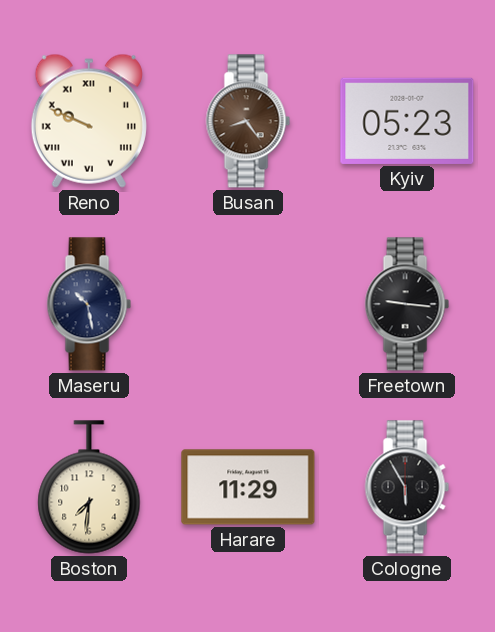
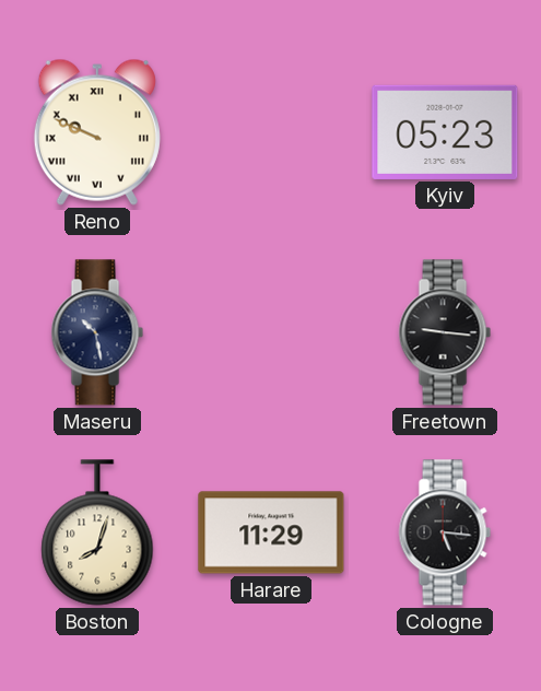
Busan: 8:24 -> none
Boston: 7:31 -> 8:03
Cologne: 5:55 -> 5:16
